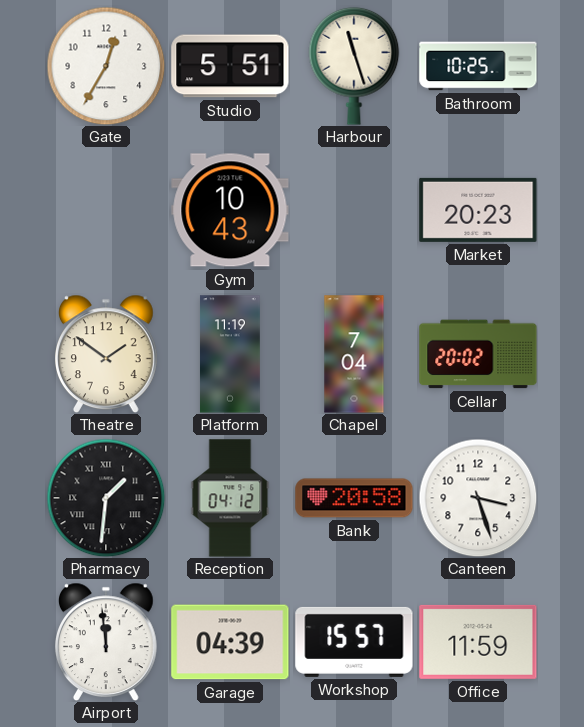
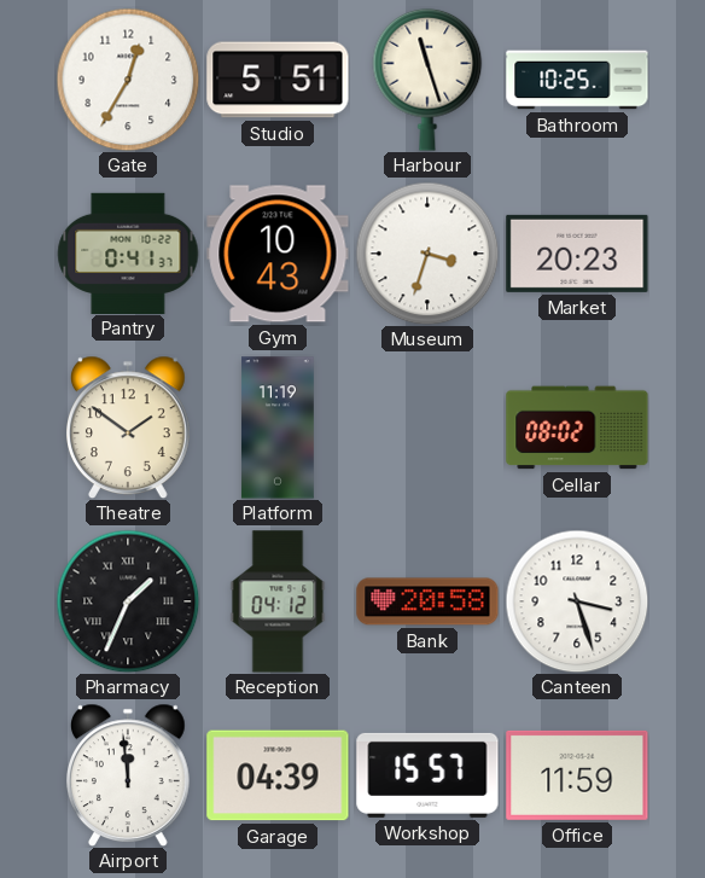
Pantry: none -> 0:41
Museum: none -> 3:33
Chapel: 7:04 -> none
Cellar: 20:02 -> 08:02
Pharmacy: 1:31 -> 1:34
